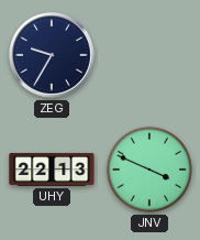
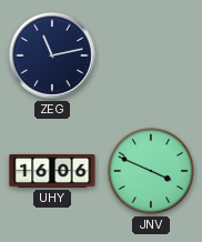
ZEG: 9:35 -> 11:13
UHY: 22:13 -> 16:06
